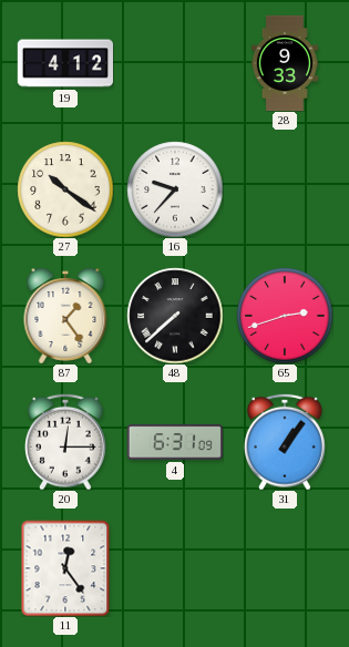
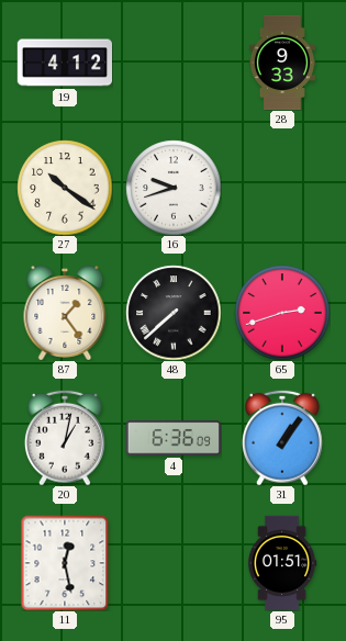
16: 9:37 -> 9:42
20: 12:15 -> 1:02
4: 6:31 -> 6:36
11: 12:24 -> 12:28
95: none -> 01:51
